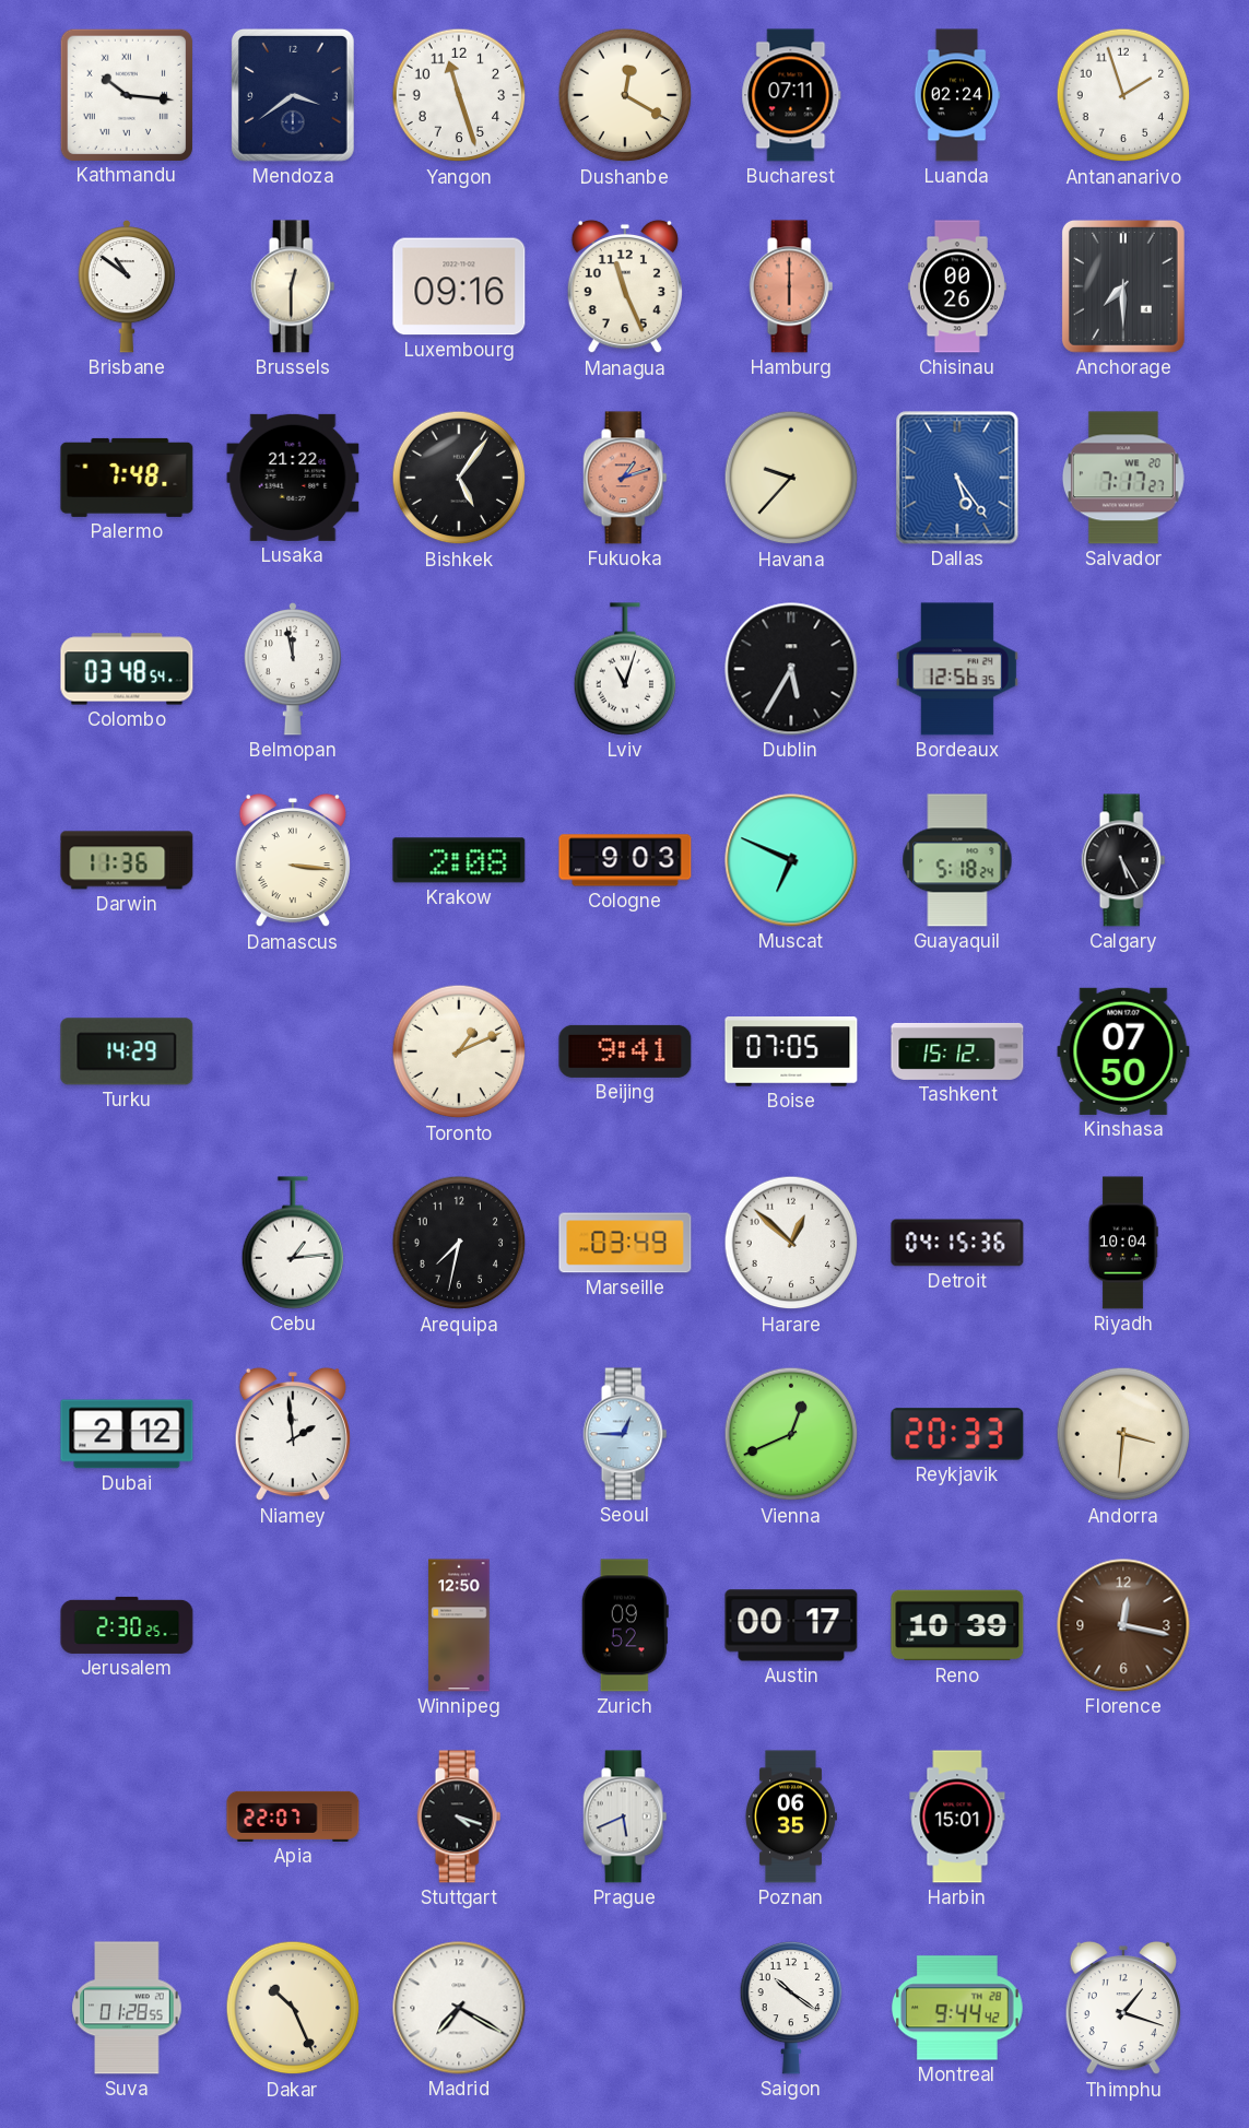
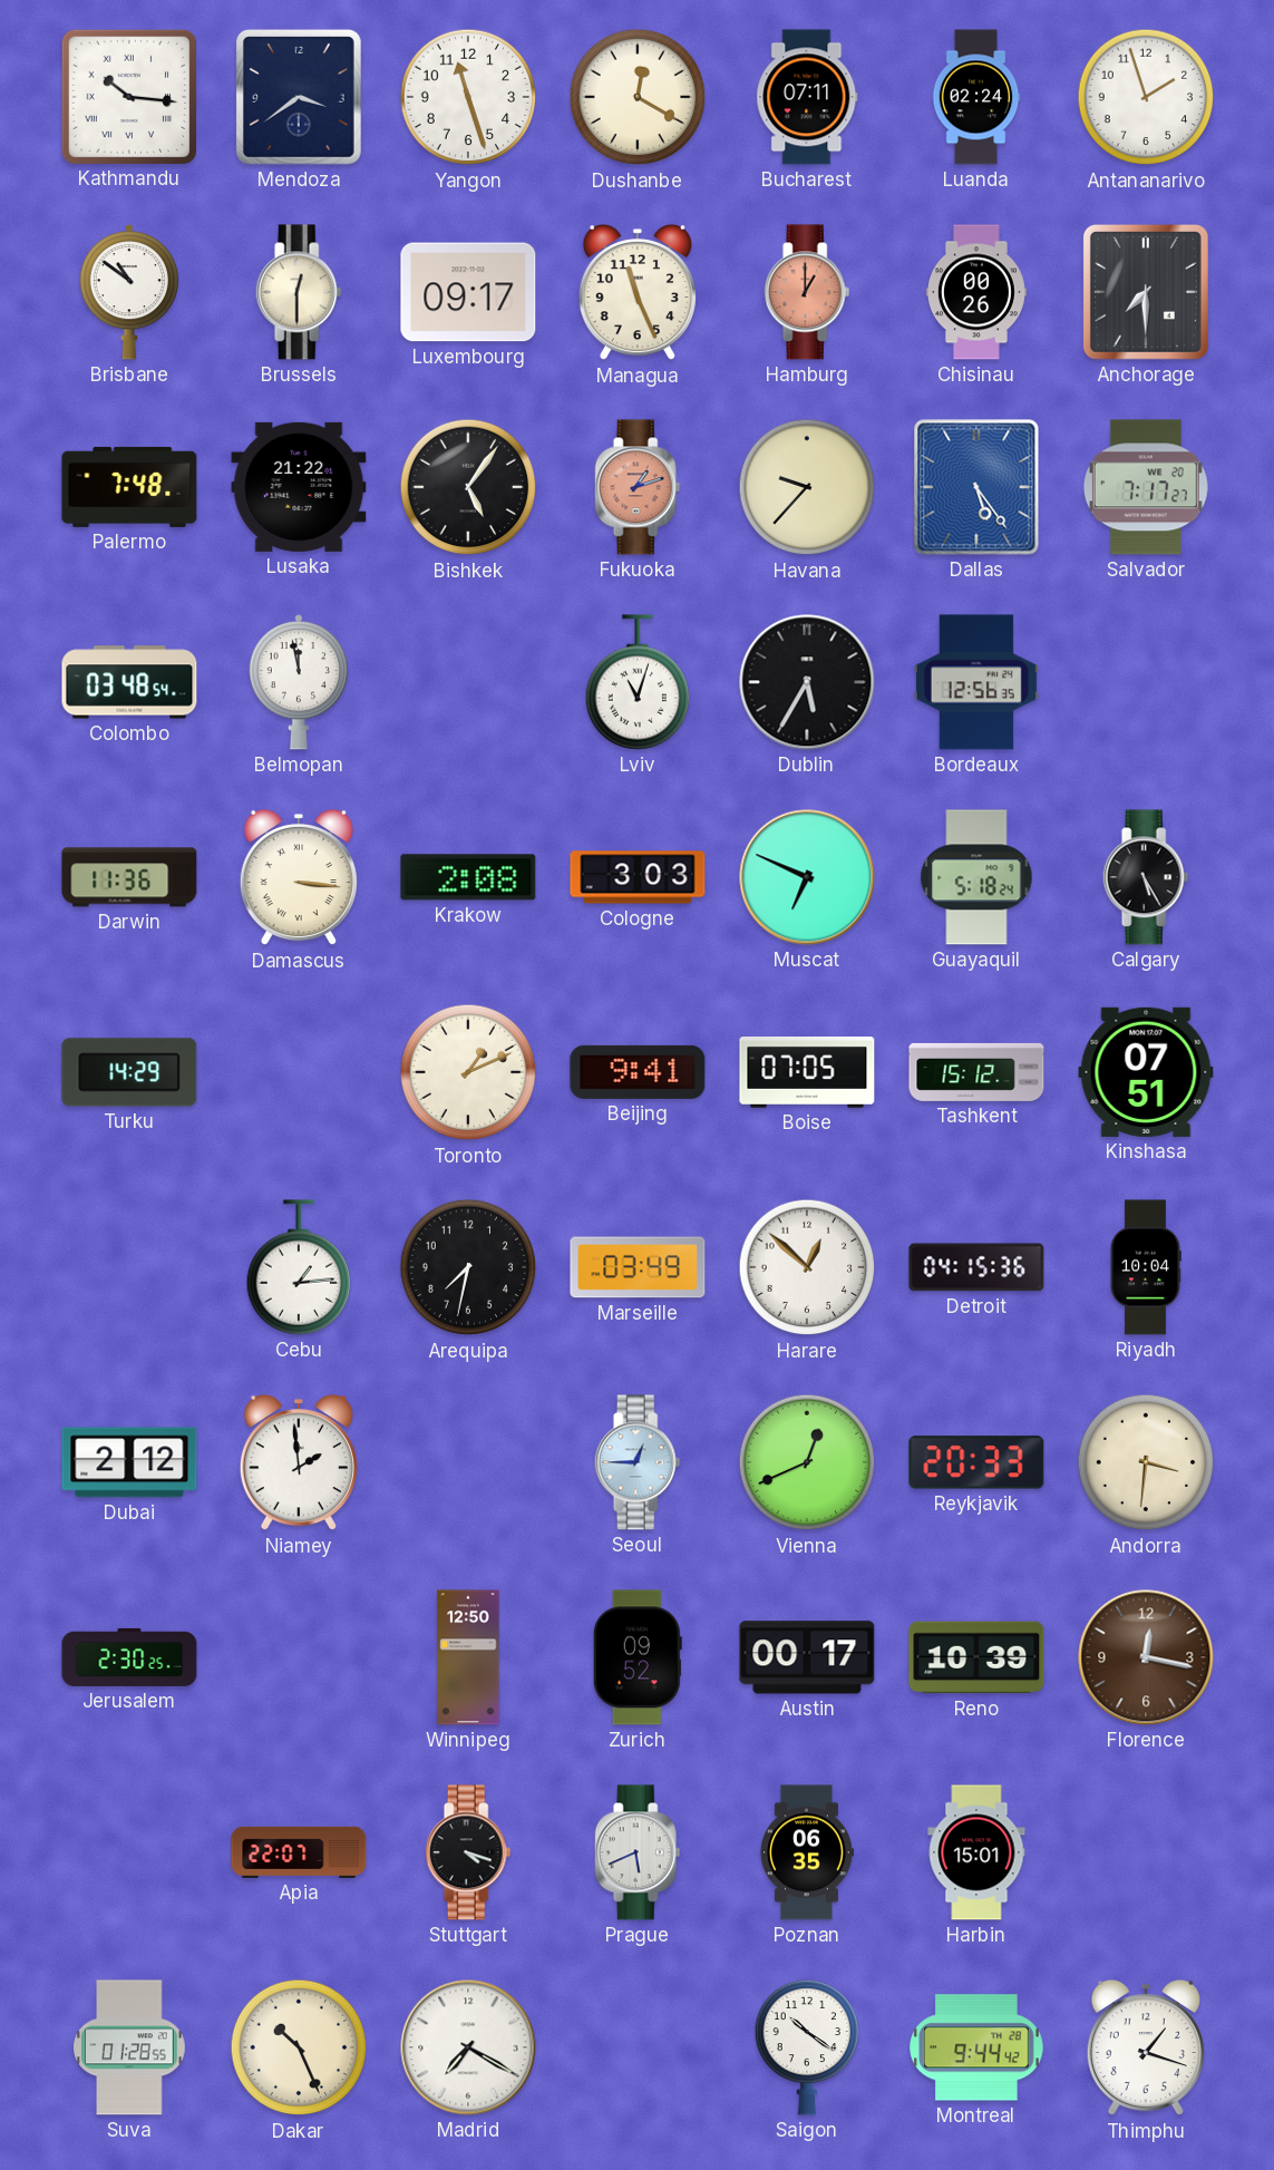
Luxembourg: 09:16 -> 09:17
Hamburg: 6:00 -> 1:00
Cologne: 9:03 -> 3:03
Kinshasa: 07:50 -> 07:51
